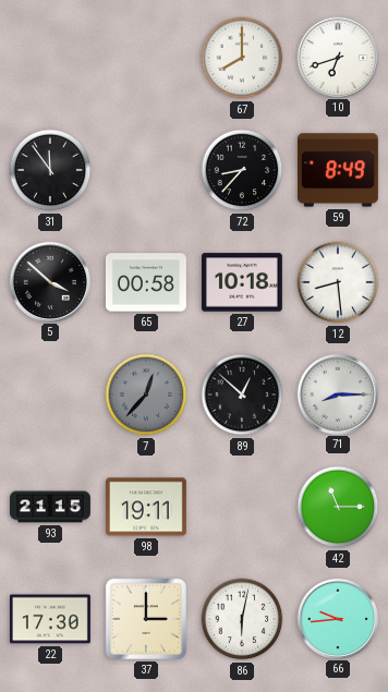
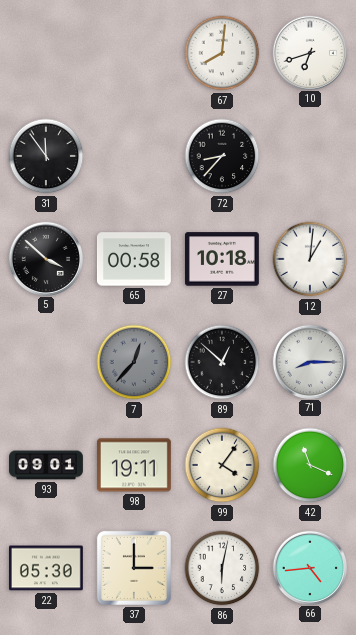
67: 8:00 -> 8:01
59: 8:49 -> none
12: 8:29 -> 1:01
93: 21:15 -> 09:01
99: none -> 4:06
42: 11:15 -> 11:19
22: 17:30 -> 05:30
66: 9:44 -> 4:44
